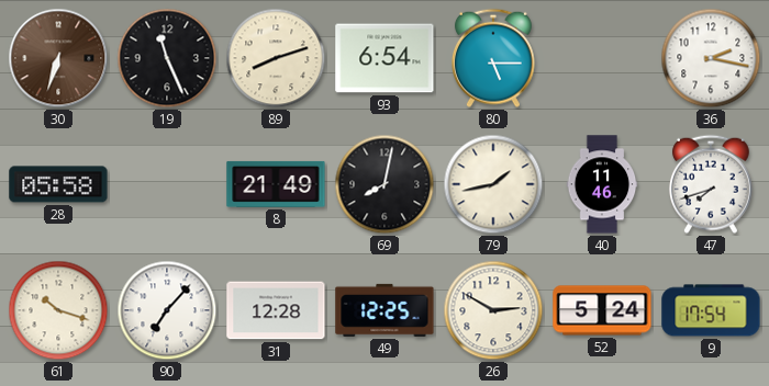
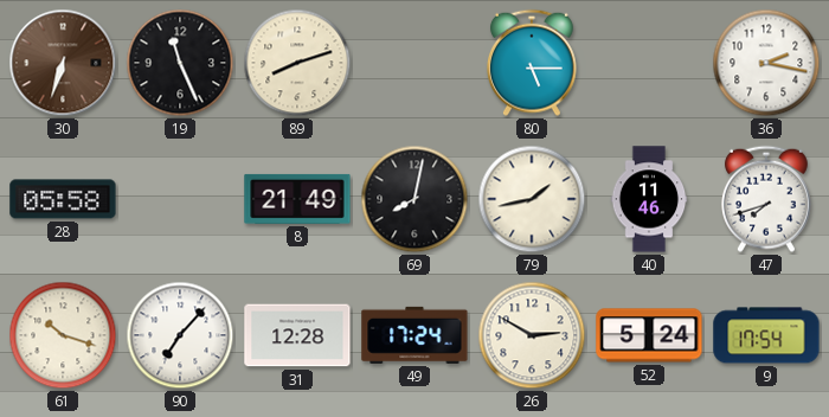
93: 6:54 -> none
49: 12:25 -> 17:24
